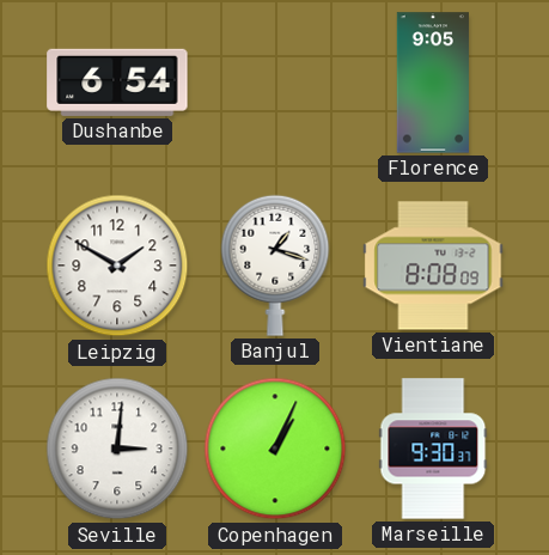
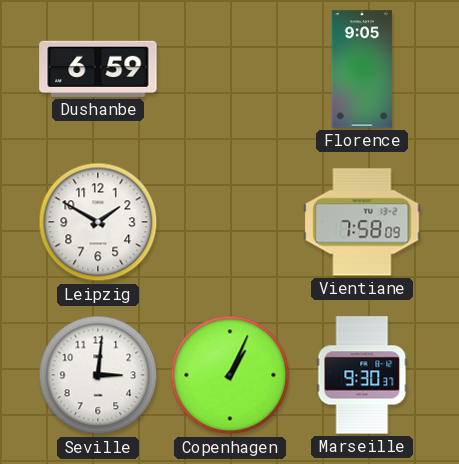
Dushanbe: 6:54 -> 6:59
Banjul: 1:18 -> none
Vientiane: 8:08 -> 7:58
